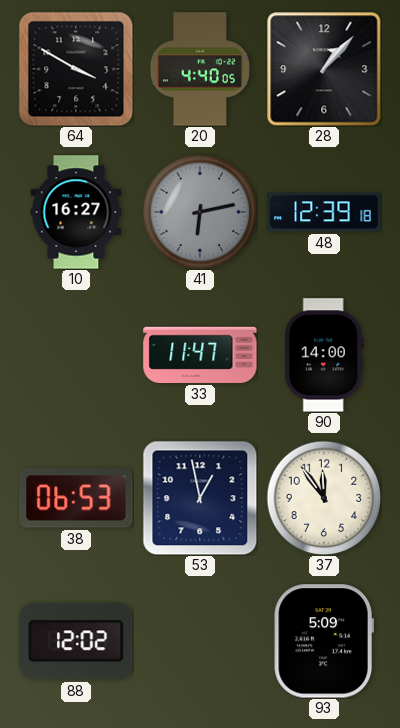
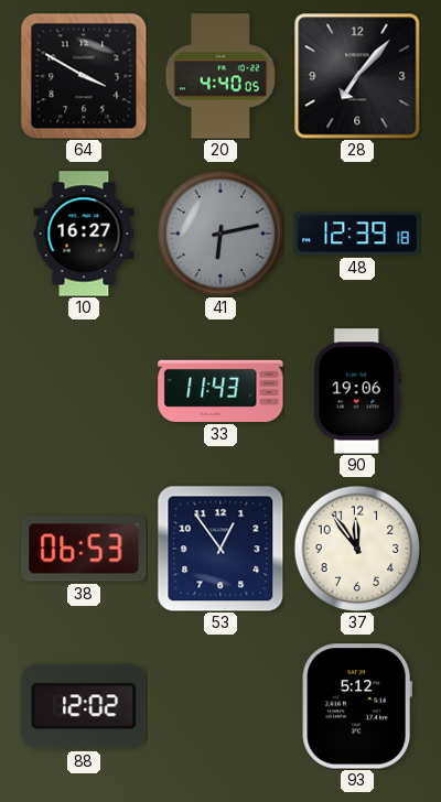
28: 1:07 -> 7:07
33: 11:47 -> 11:43
90: 14:00 -> 19:06
53: 12:58 -> 12:54
93: 5:09 -> 5:12
